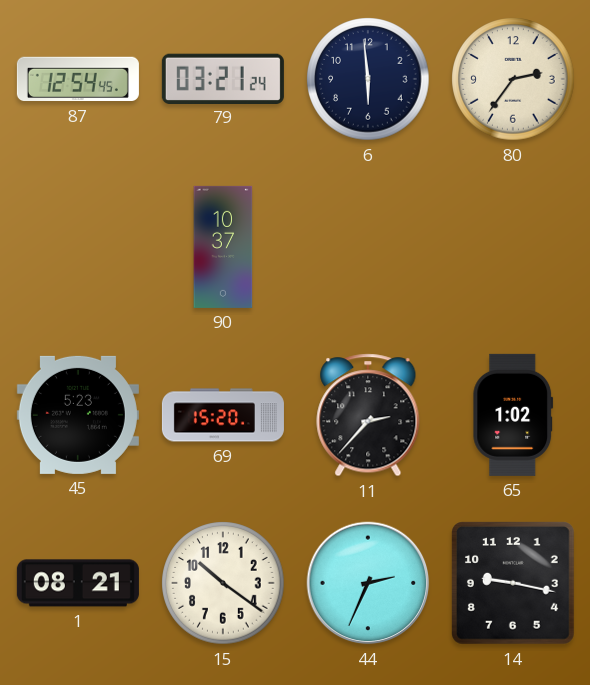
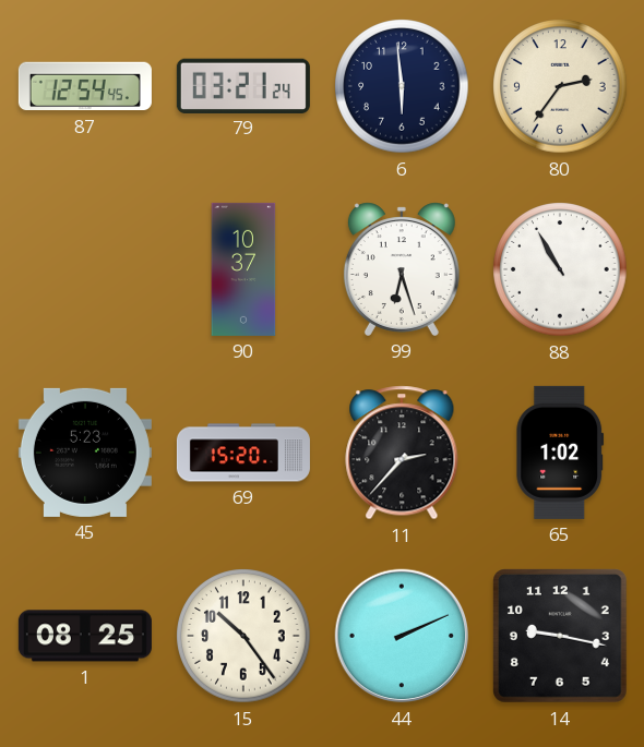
99: none -> 6:27
88: none -> 10:55
1: 08:21 -> 08:25
15: 10:21 -> 10:24
44: 2:34 -> 2:11
